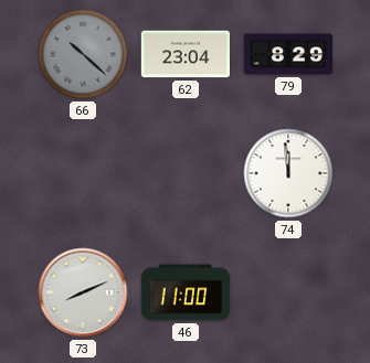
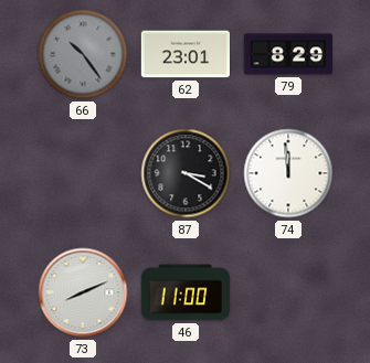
66: 10:22 -> 10:24
62: 23:04 -> 23:01
87: none -> 3:20
